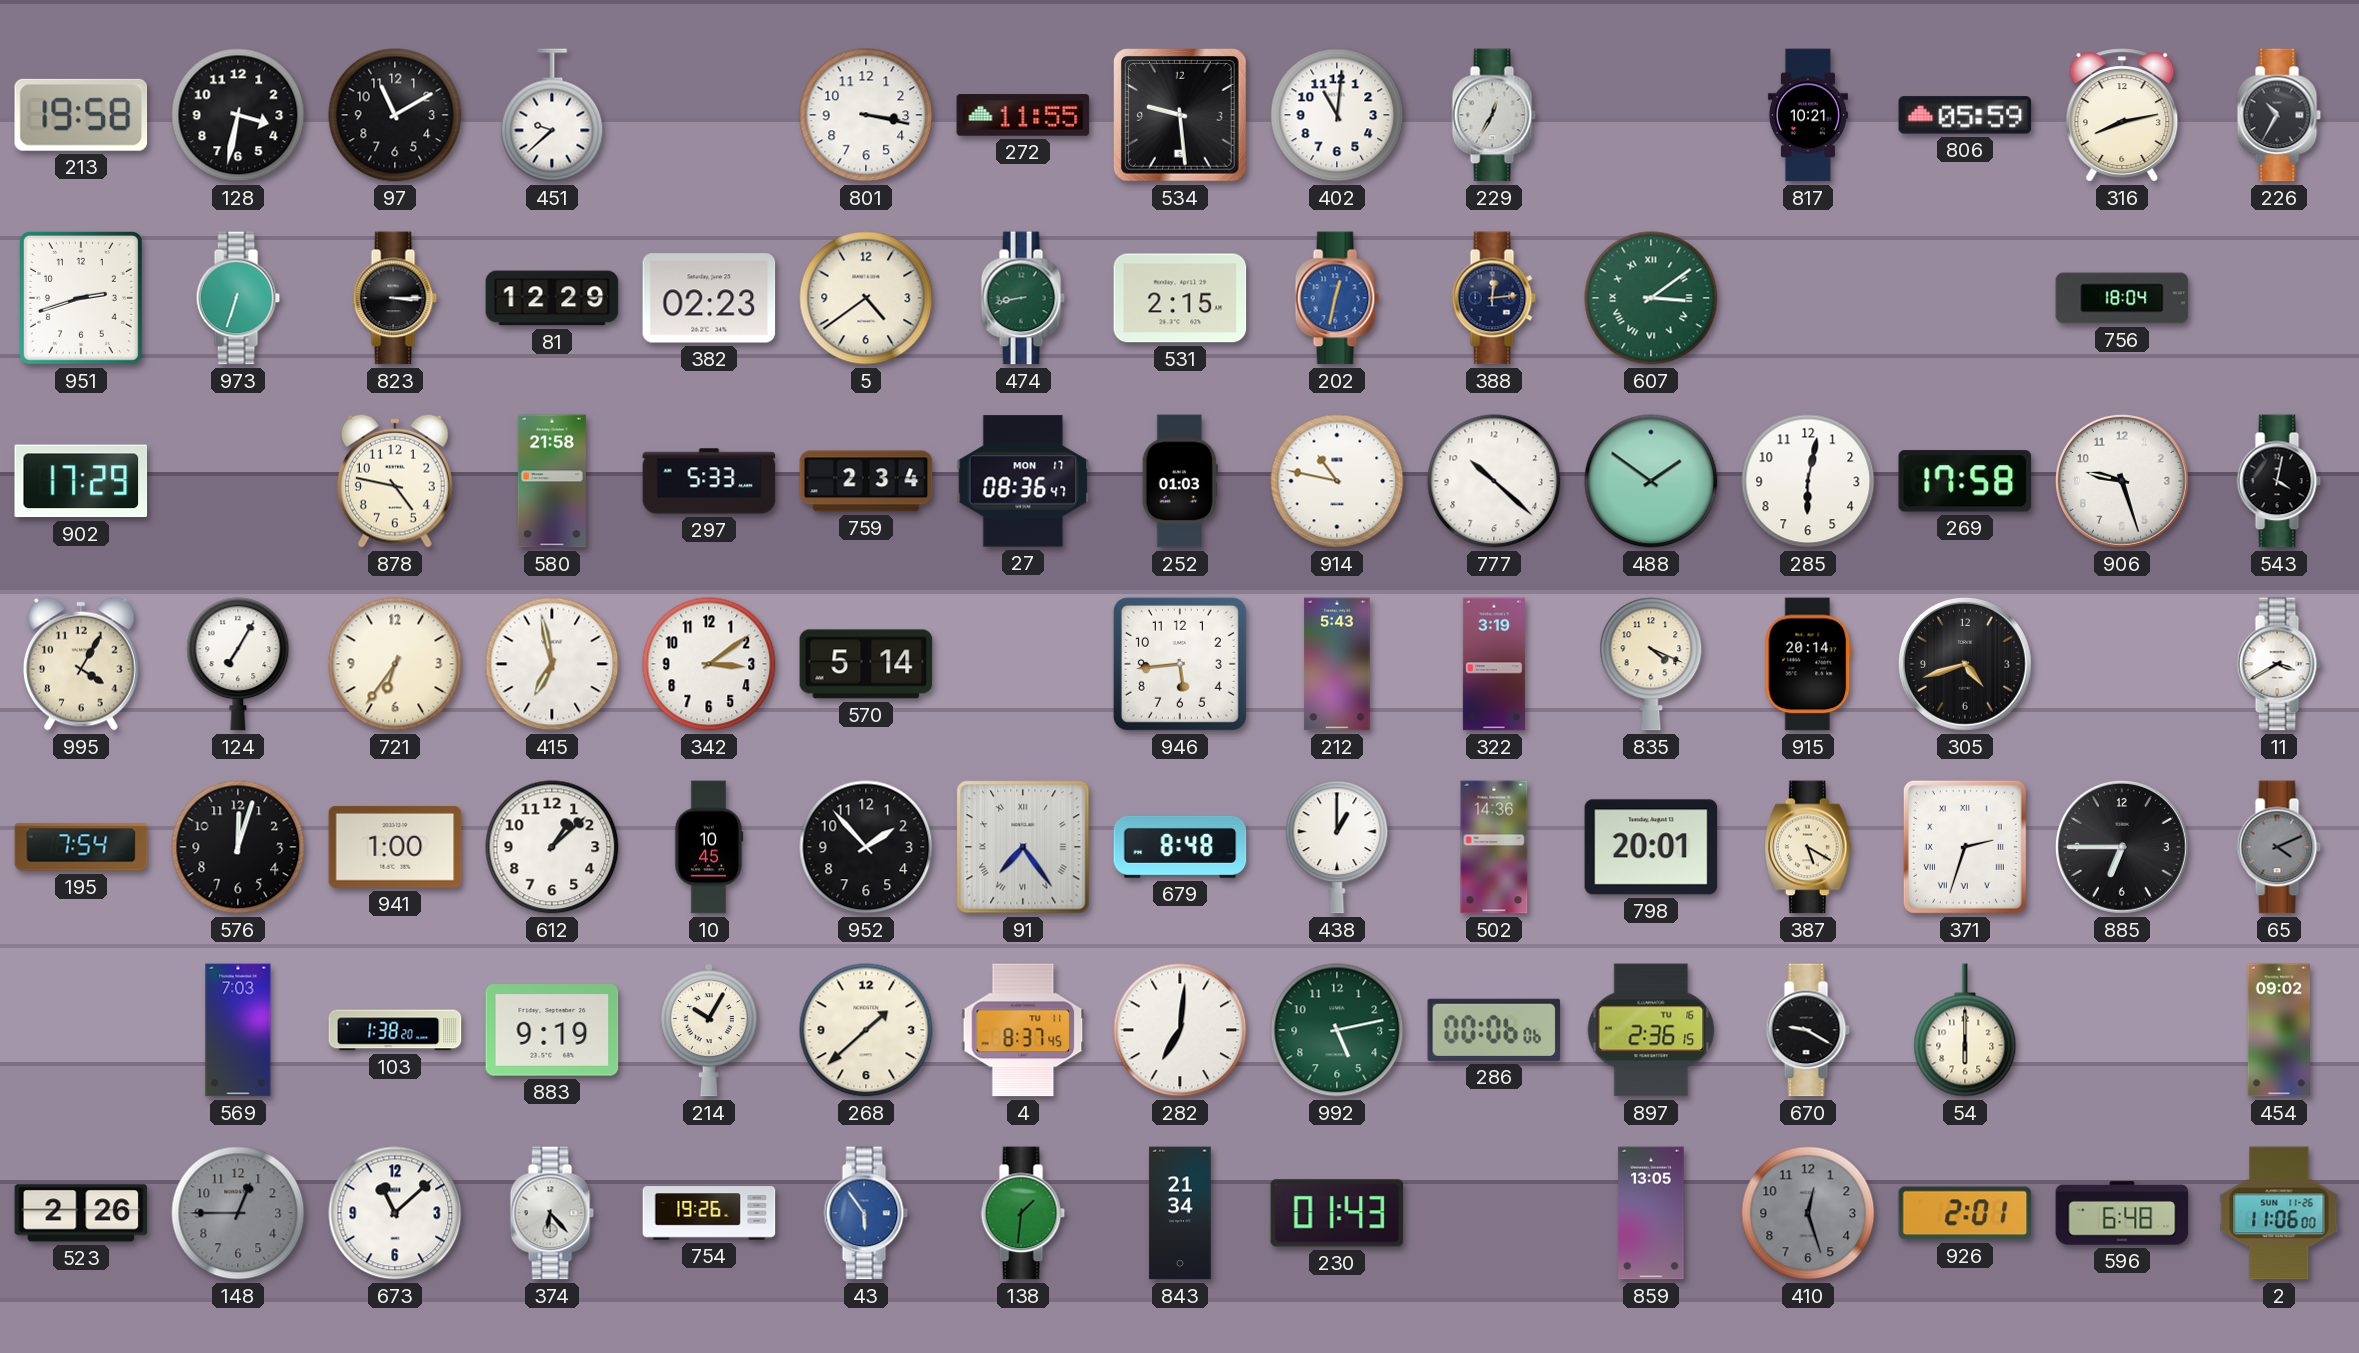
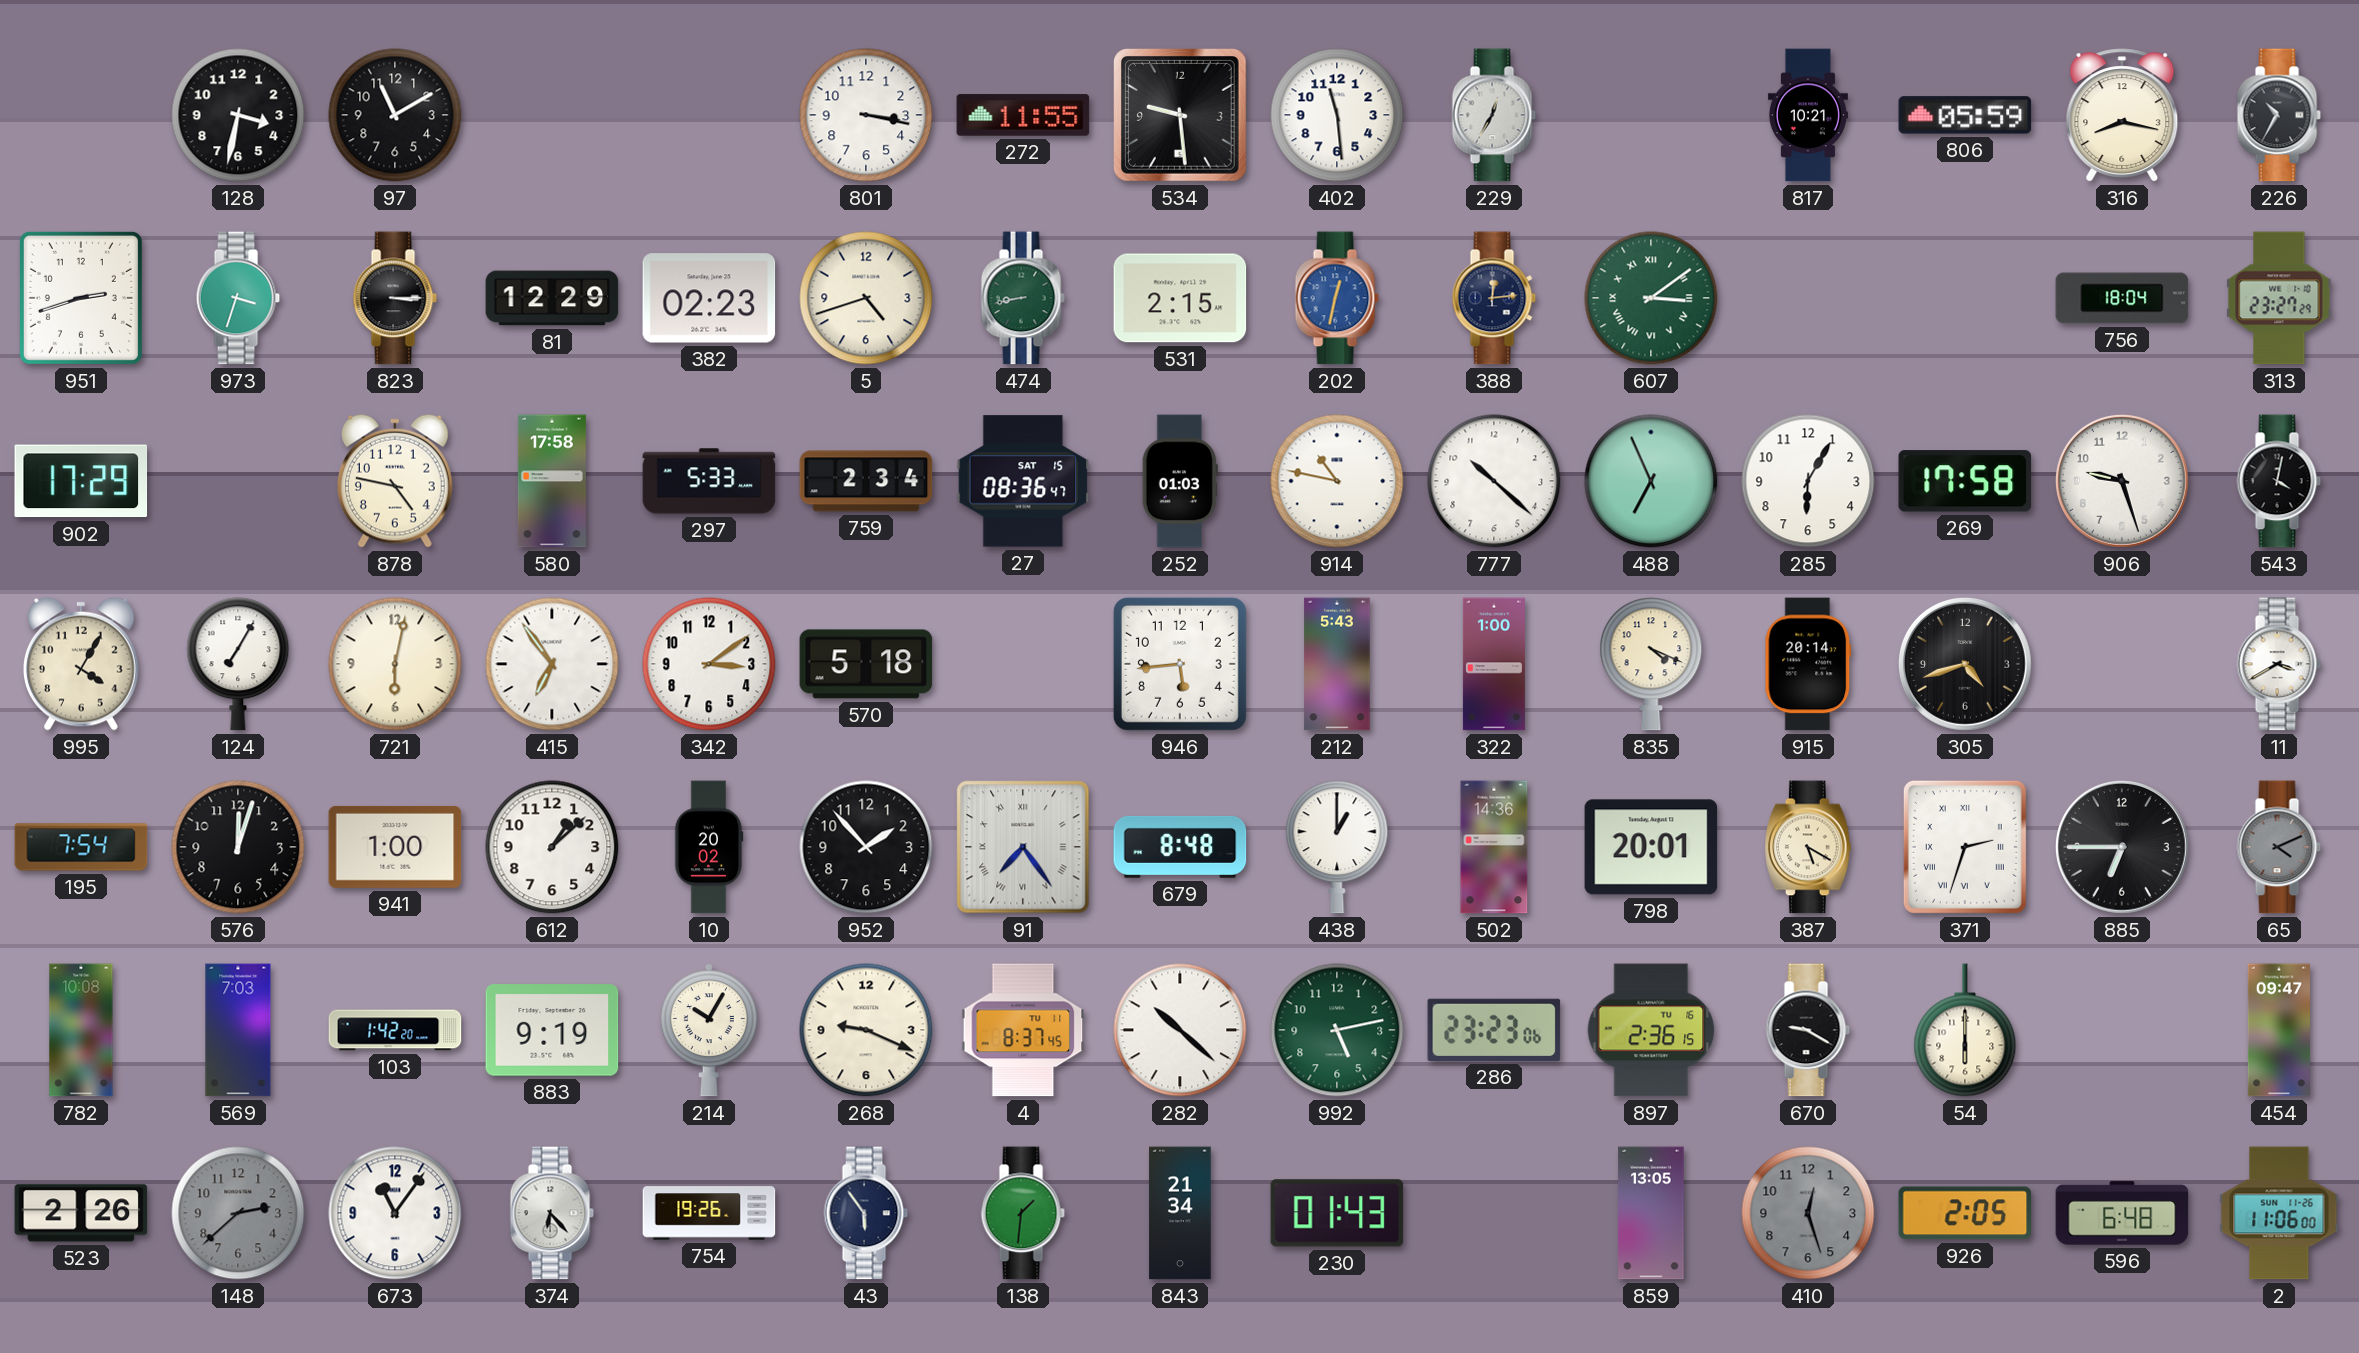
213: 19:58 -> none
451: 9:38 -> none
402: 11:01 -> 11:29
316: 8:13 -> 8:17
973: 6:33 -> 3:33
5: 4:39 -> 4:42
313: none -> 23:27
580: 21:58 -> 17:58
27 date: MON 17 -> SAT 15
488: 1:51 -> 6:56
285: 6:02 -> 6:05
721: 6:36 -> 6:02
415: 6:58 -> 6:54
570: 5:14 -> 5:18
322: 3:19 -> 1:00
10: 10:45 -> 20:02
782: none -> 10:08
103: 1:38 -> 1:42
268: 1:38 -> 9:19
282: 7:01 -> 10:22
286: 00:06 -> 23:23
454: 09:02 -> 09:47
148: 12:45 -> 2:38
673: 11:08 -> 11:06
43 dial: blue -> navy
926: 2:01 -> 2:05
